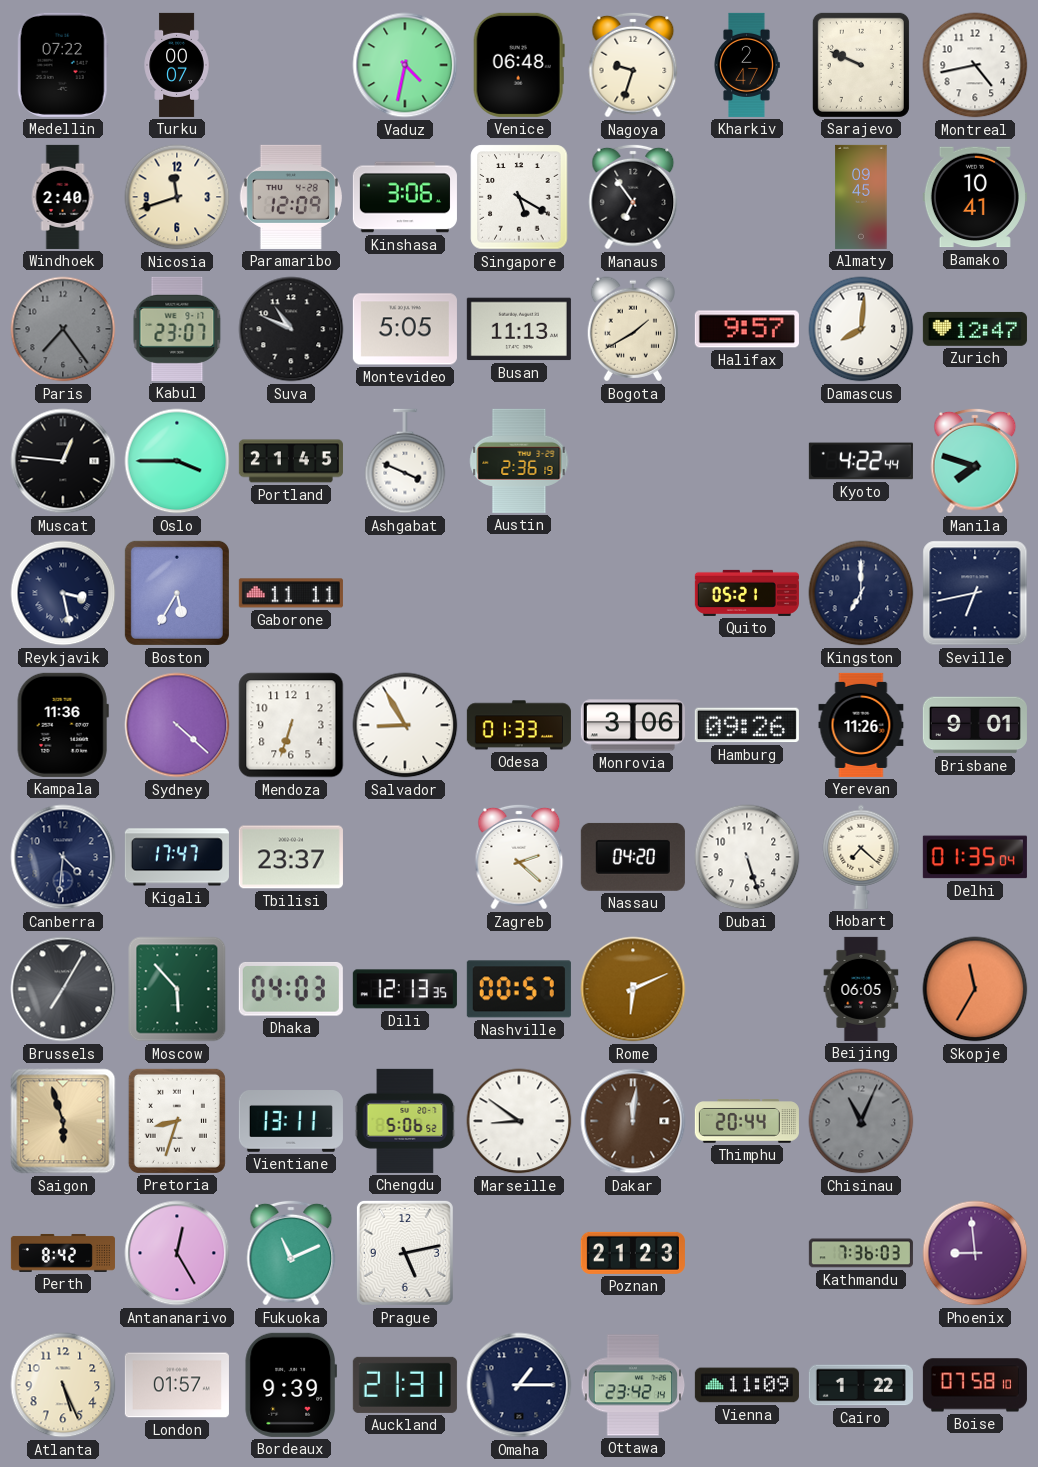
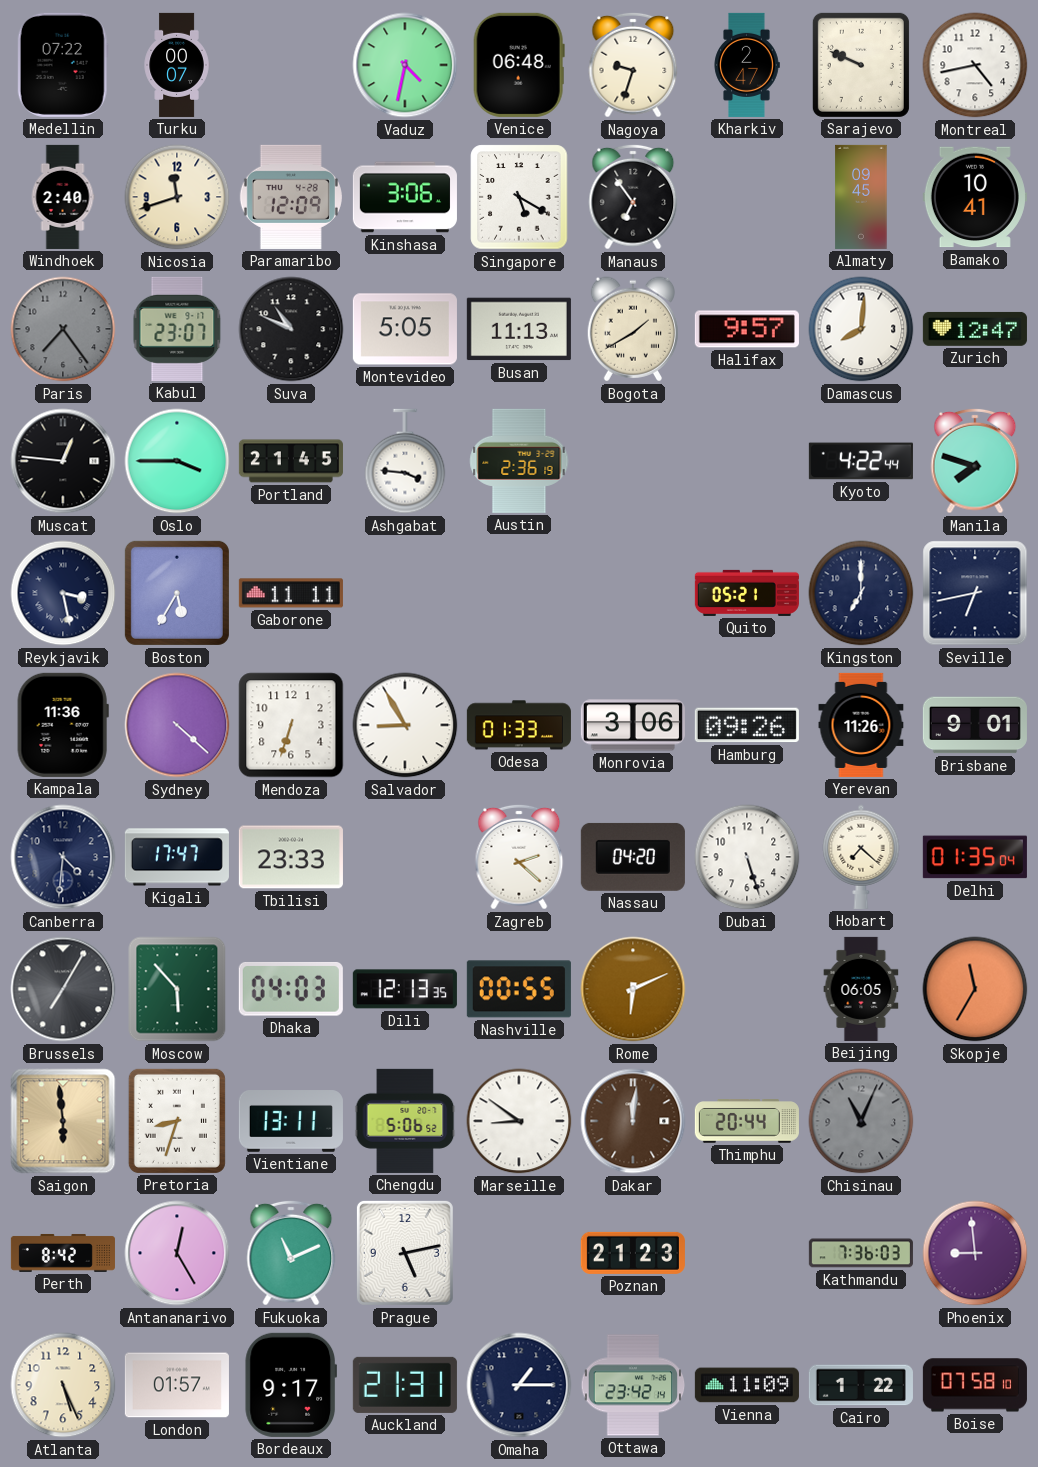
Ashgabat: 3:49 -> 3:46
Tbilisi: 23:37 -> 23:33
Nashville: 00:57 -> 00:55
Saigon: 5:57 -> 5:59
Bordeaux: 9:39 -> 9:17
